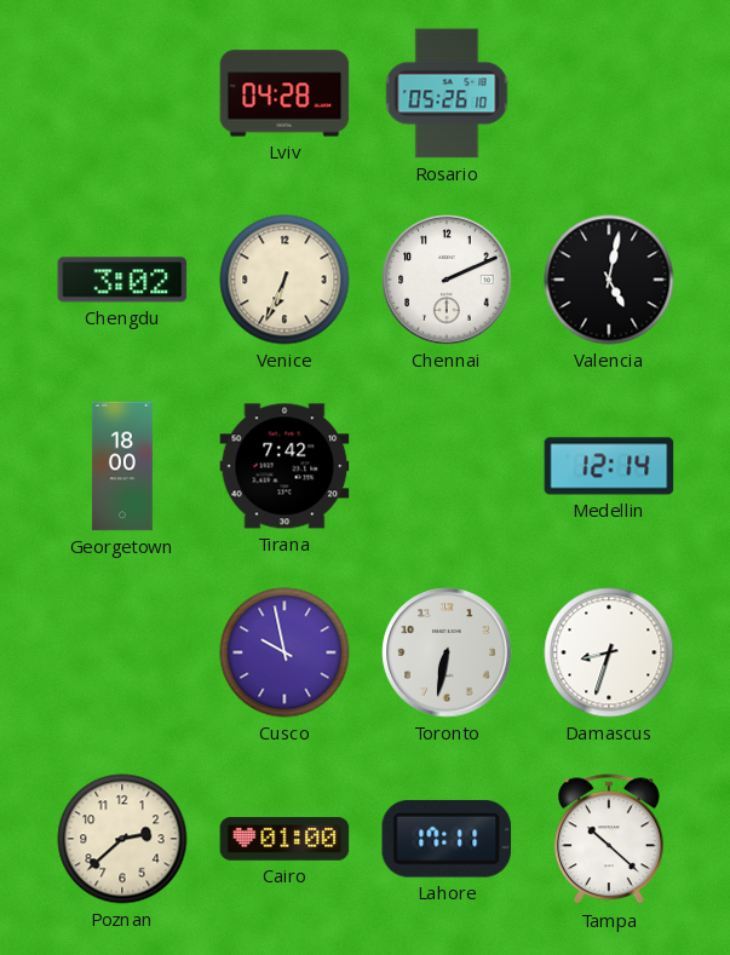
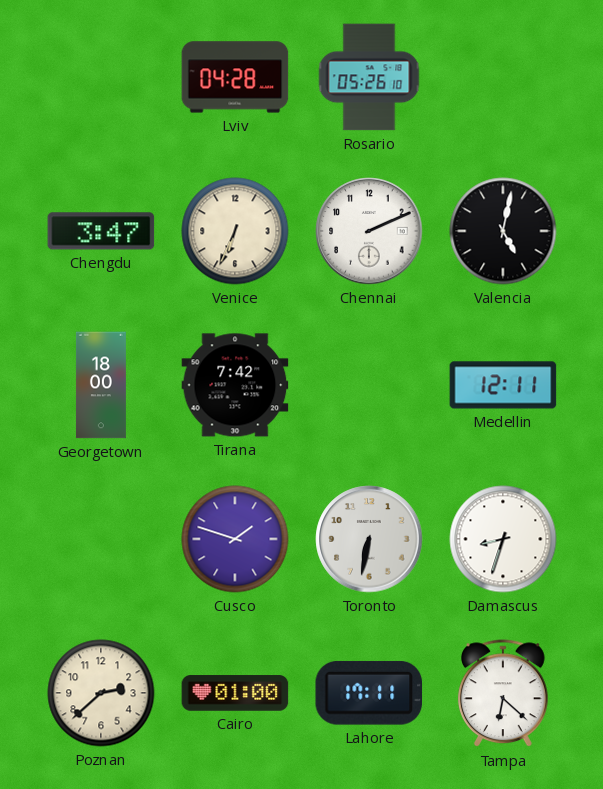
Chengdu: 3:02 -> 3:47
Medellin: 12:14 -> 12:11
Cusco: 9:58 -> 1:48
Tampa: 10:22 -> 6:22
